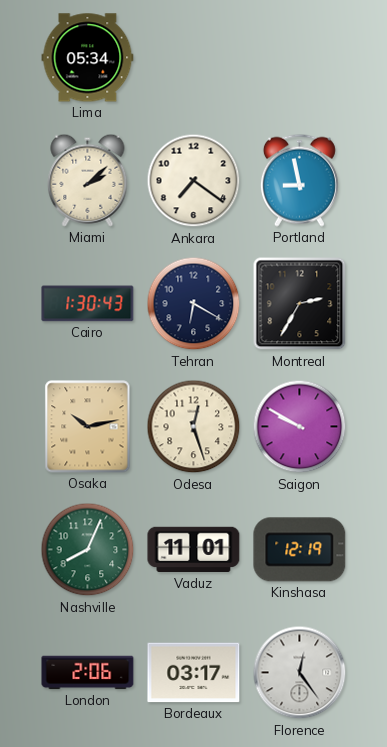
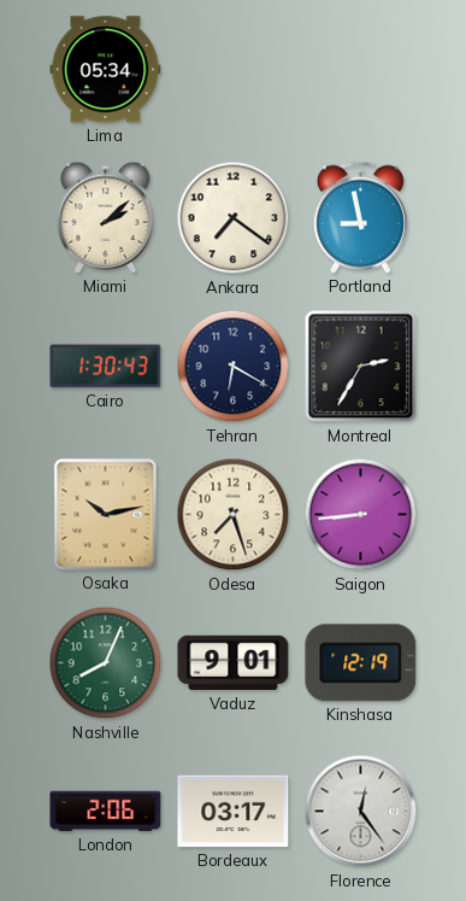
Odesa: 12:27 -> 7:27
Saigon: 9:50 -> 8:44
Vaduz: 11:01 -> 9:01
